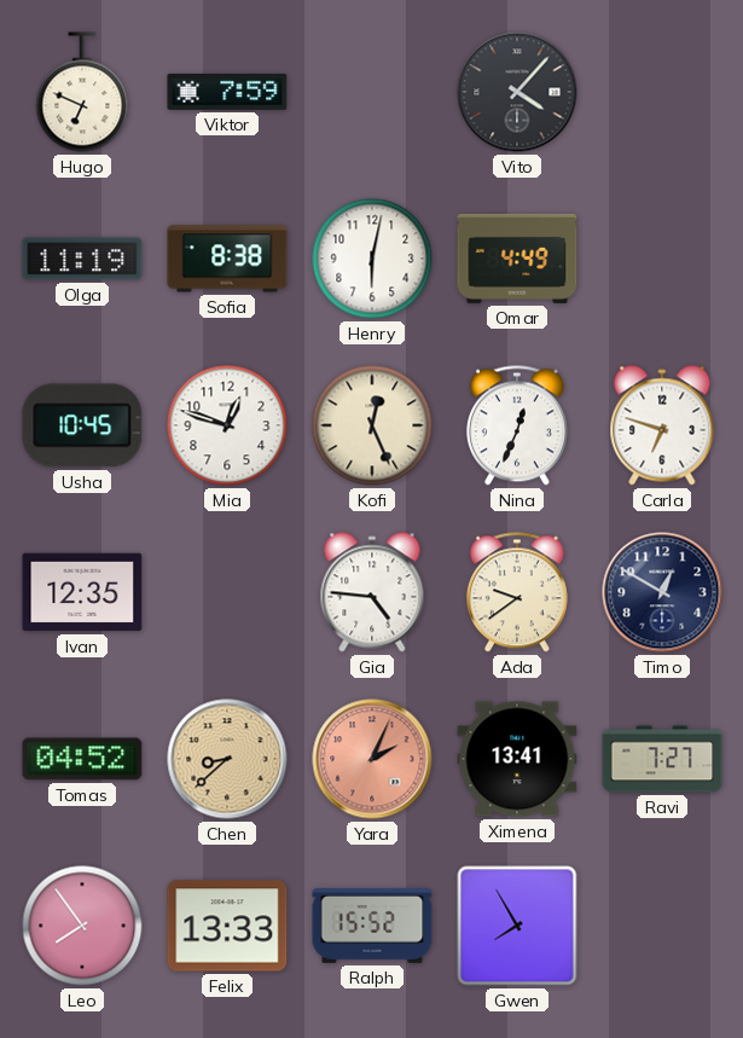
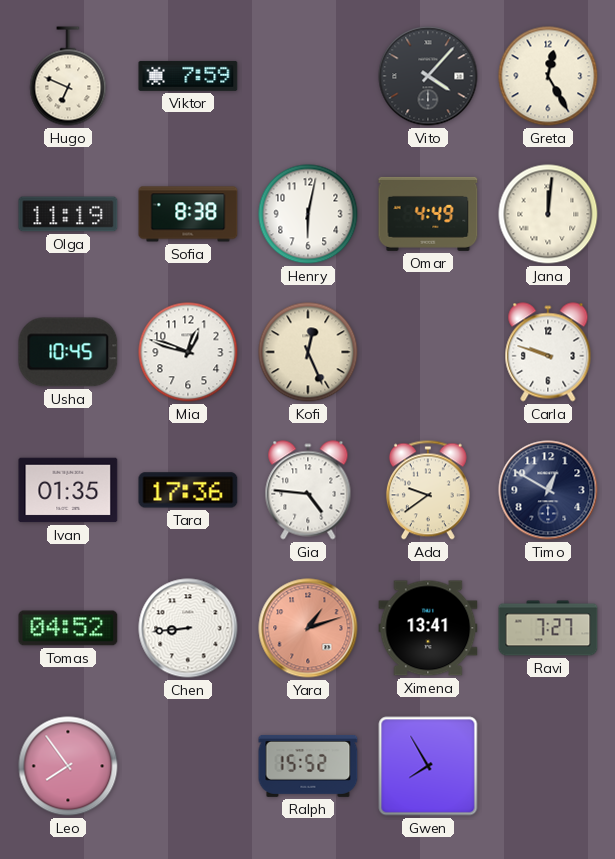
Greta: none -> 12:25
Jana: none -> 12:01
Nina: 12:34 -> none
Carla: 6:48 -> 9:48
Ivan: 12:35 -> 01:35
Tara: none -> 17:36
Chen: 8:38 -> 8:44
Chen dial: champagne -> white
Yara: 2:04 -> 1:12
Felix: 13:33 -> none
